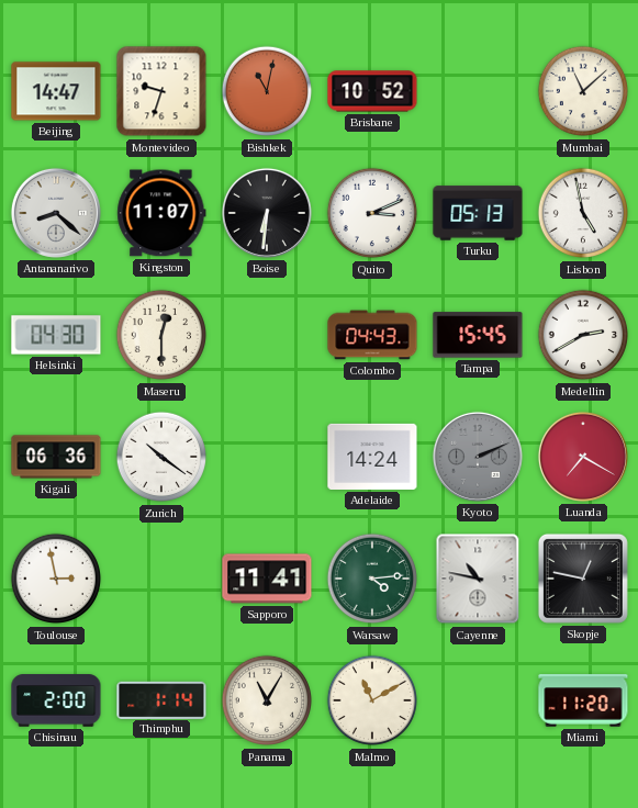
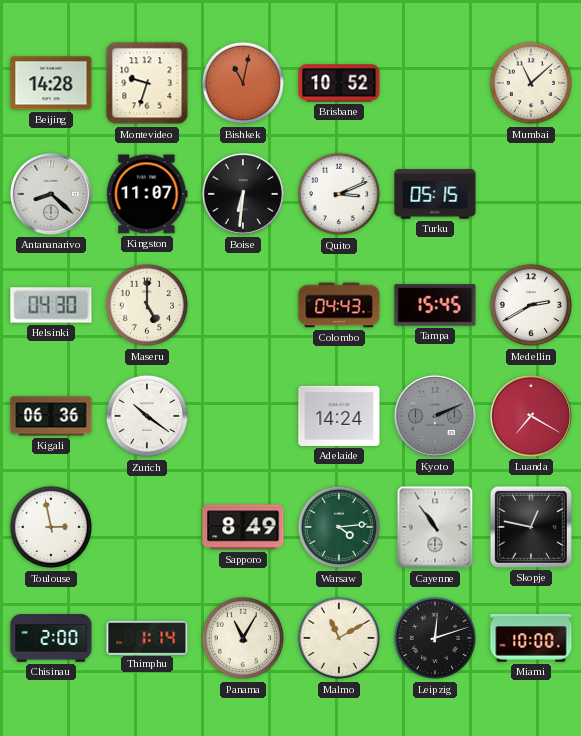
Beijing: 14:47 -> 14:28
Turku: 05:13 -> 05:15
Lisbon: 4:58 -> none
Maseru: 12:30 -> 5:00
Sapporo: 11:41 -> 8:49
Cayenne: 10:47 -> 10:54
Leipzig: none -> 12:12
Miami: 11:20 -> 10:00
